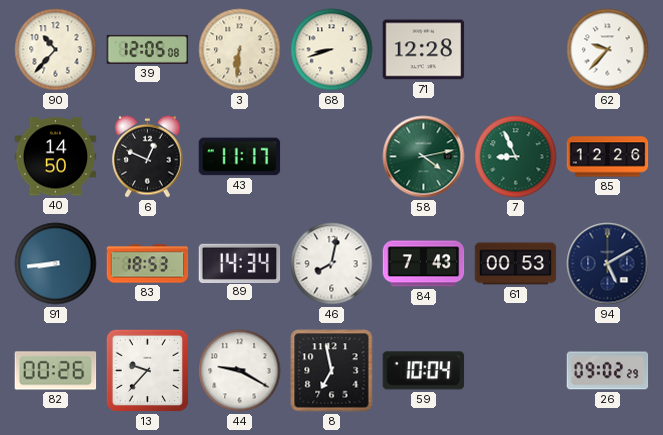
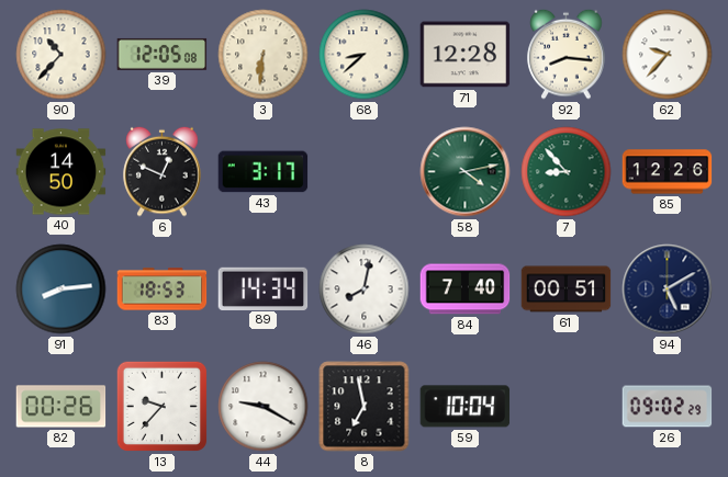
68: 8:42 -> 8:38
92: none -> 8:16
43: 11:17 -> 3:17
7: 8:56 -> 8:53
91: 8:44 -> 8:14
84: 7:43 -> 7:40
61: 00:53 -> 00:51
